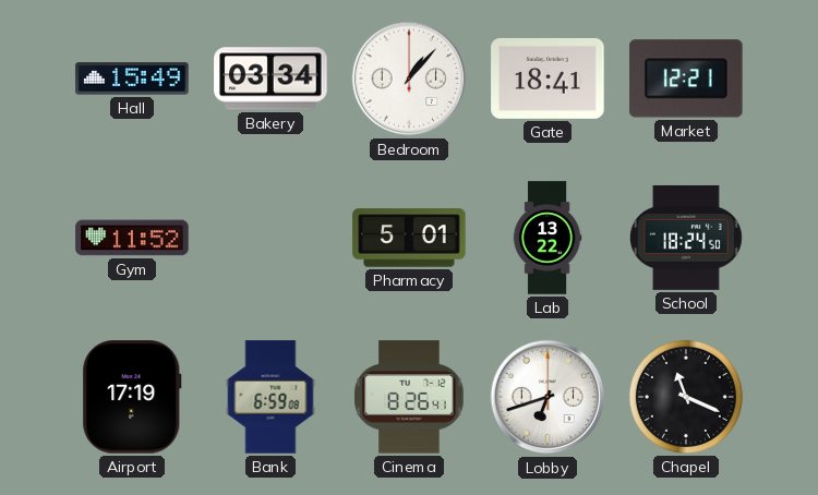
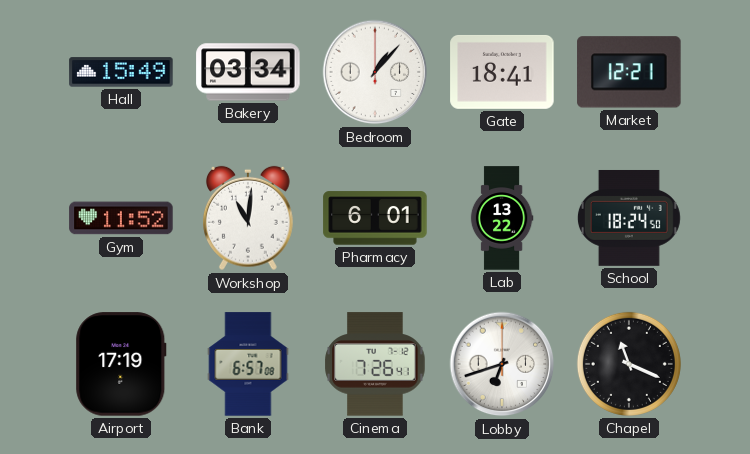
Workshop: none -> 11:01
Pharmacy: 5:01 -> 6:01
Bank: 6:59 -> 6:57
Cinema: 8:26 -> 7:26
